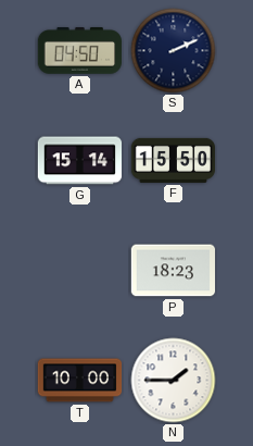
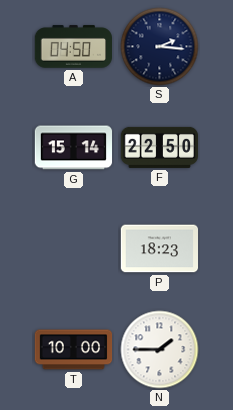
S: 2:11 -> 2:16
F: 15:50 -> 22:50
